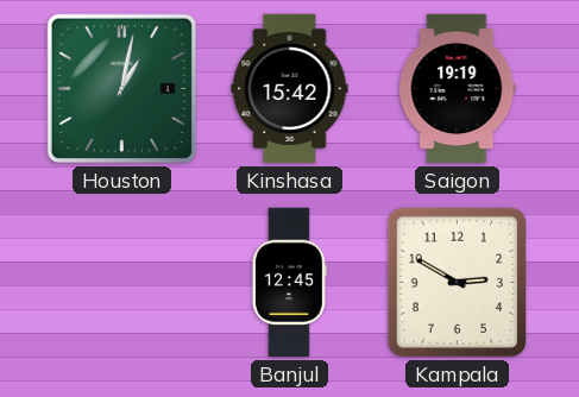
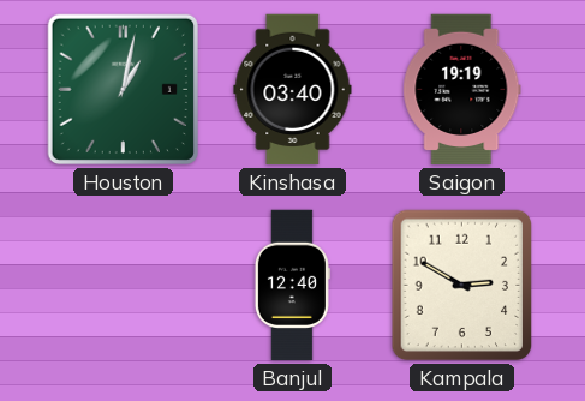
Kinshasa: 15:42 -> 03:40
Banjul: 12:45 -> 12:40
